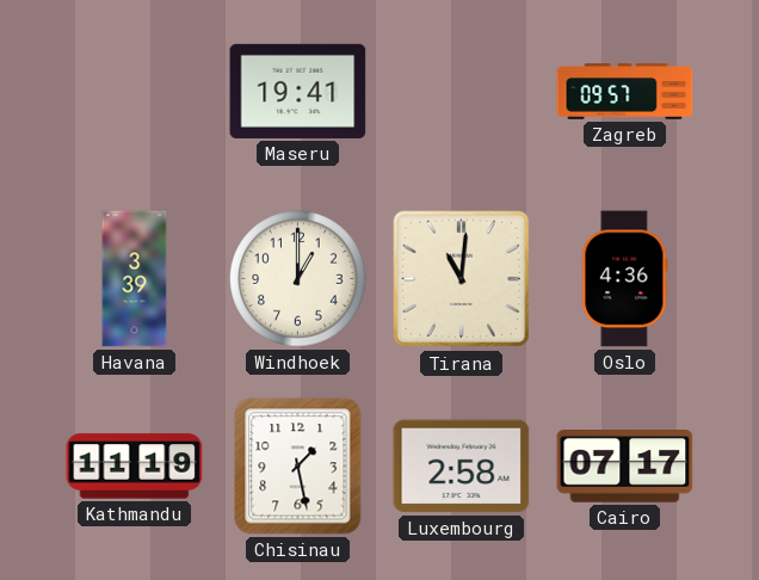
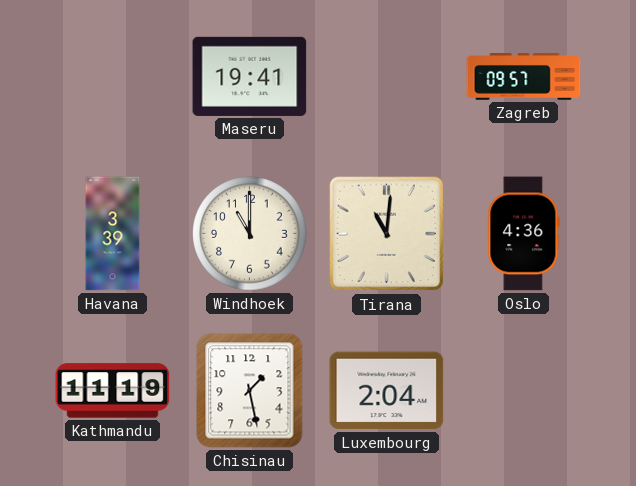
Windhoek: 1:00 -> 11:00
Luxembourg: 2:58 -> 2:04
Cairo: 07:17 -> none
